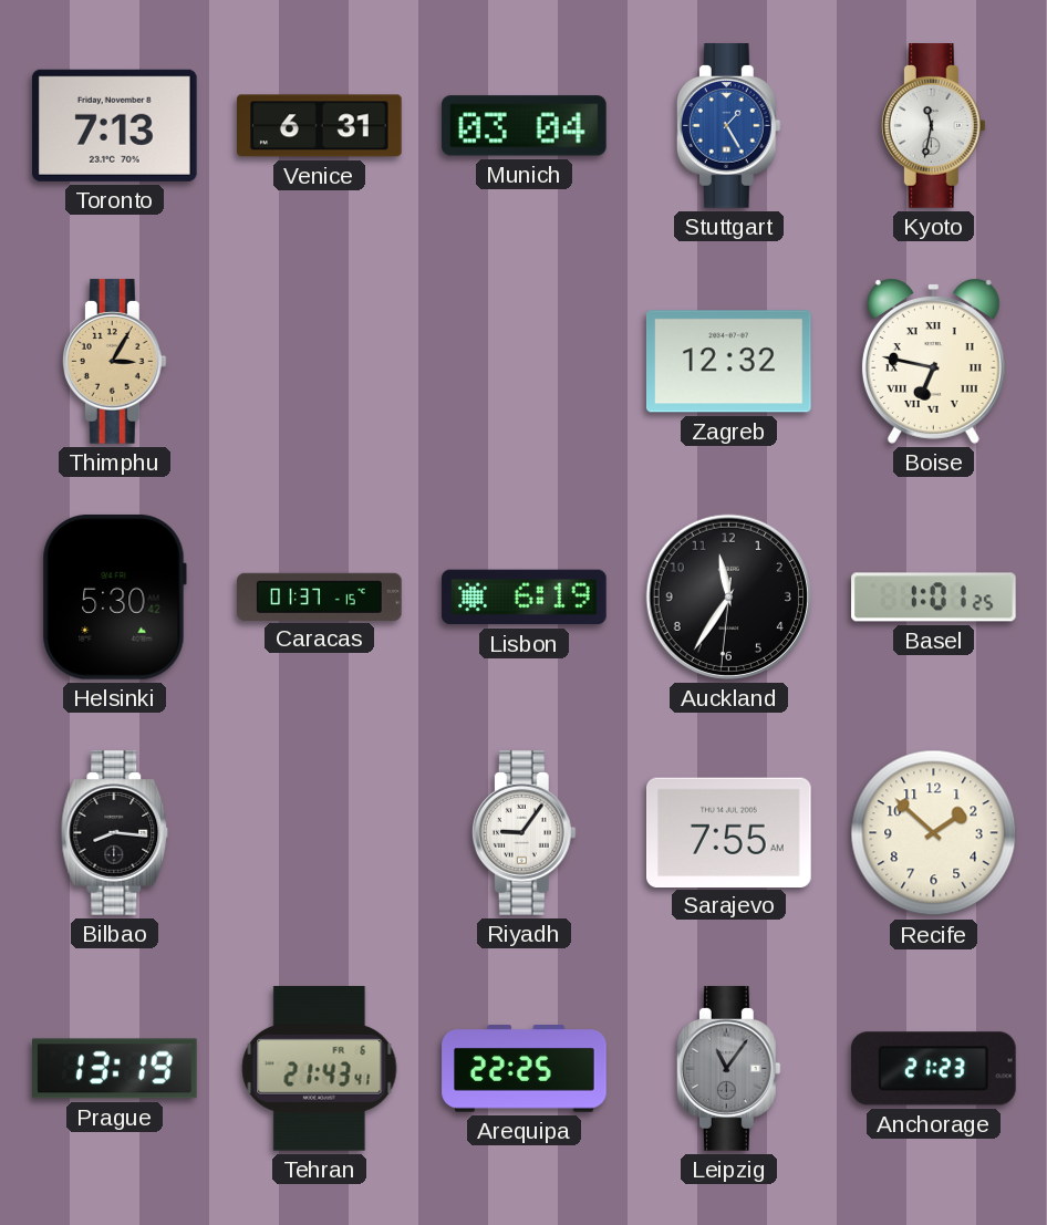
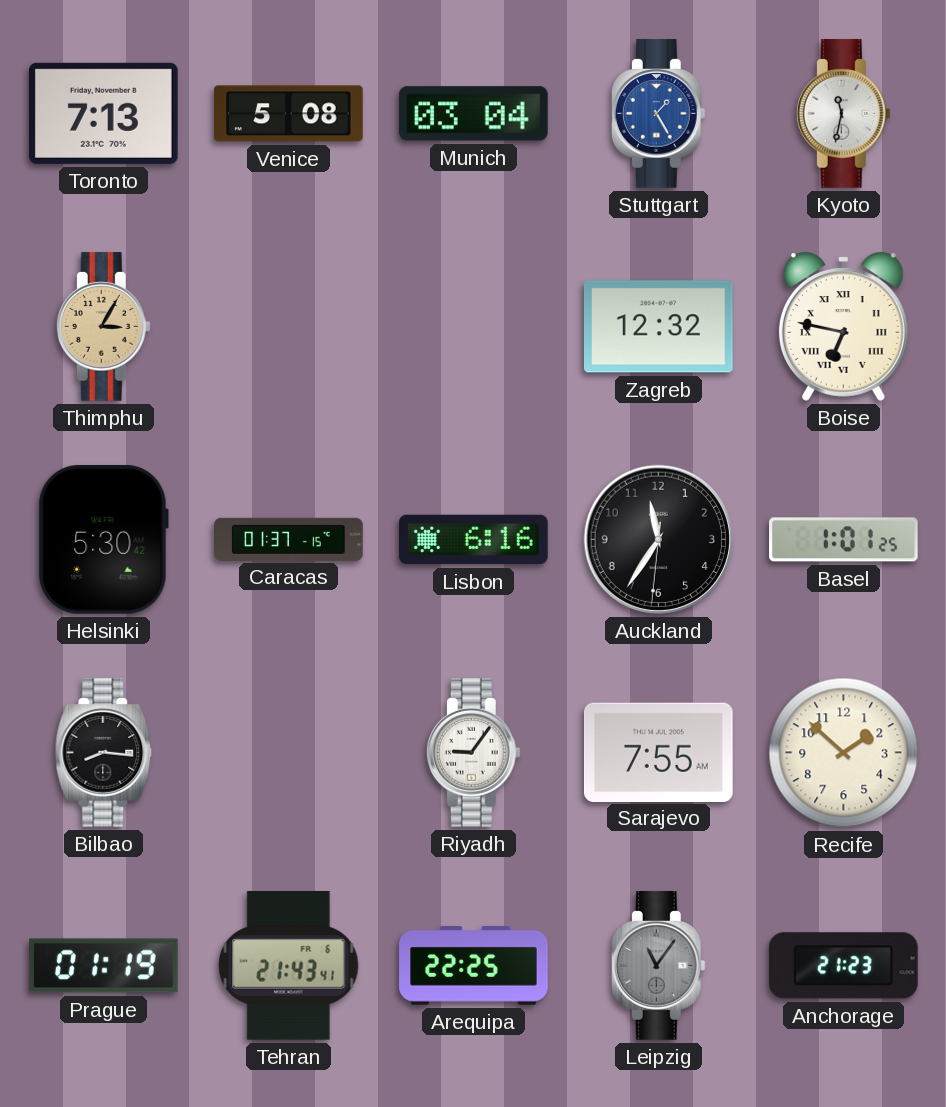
Venice: 6:31 -> 5:08
Lisbon: 6:19 -> 6:16
Prague: 13:19 -> 01:19
